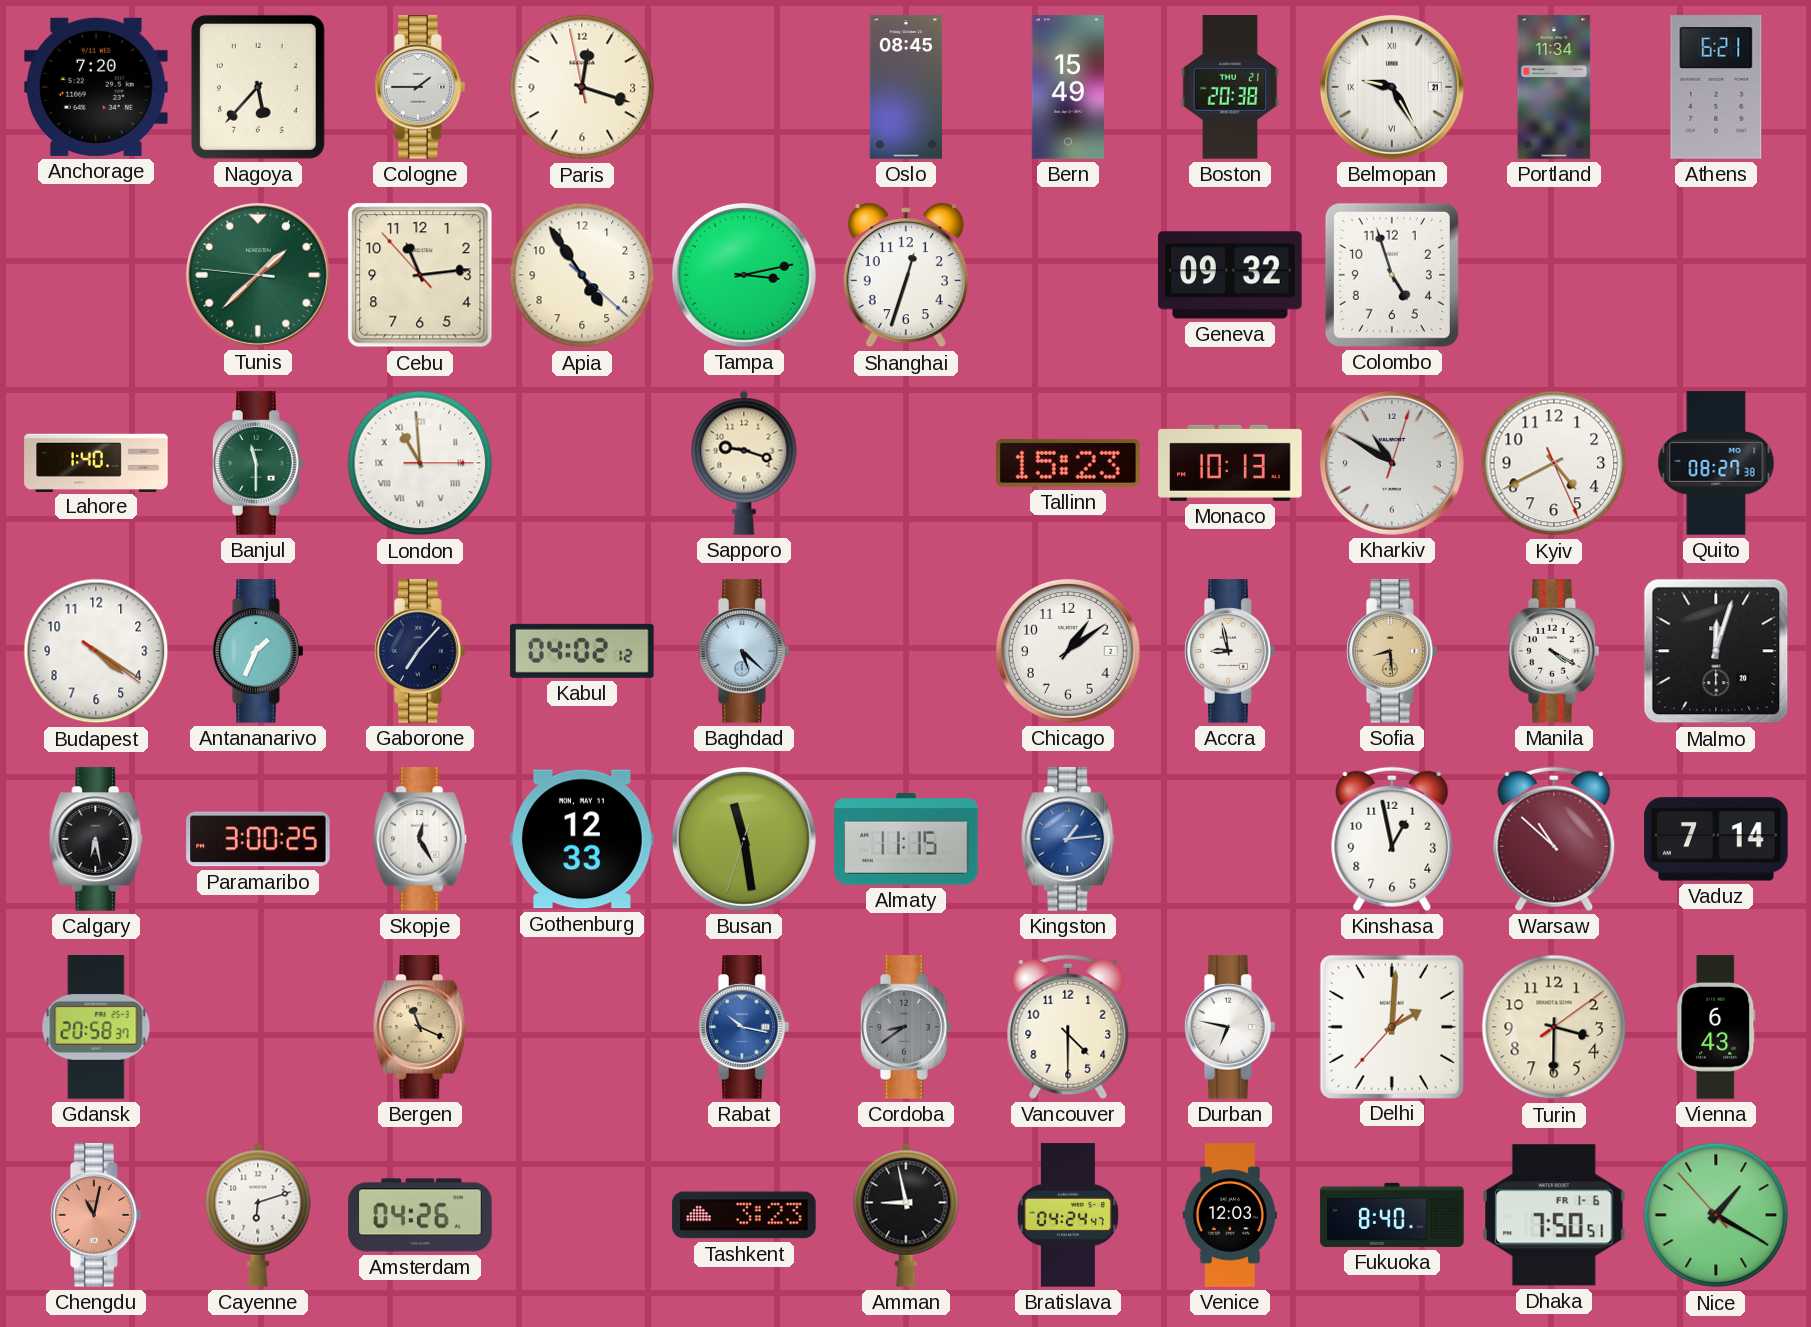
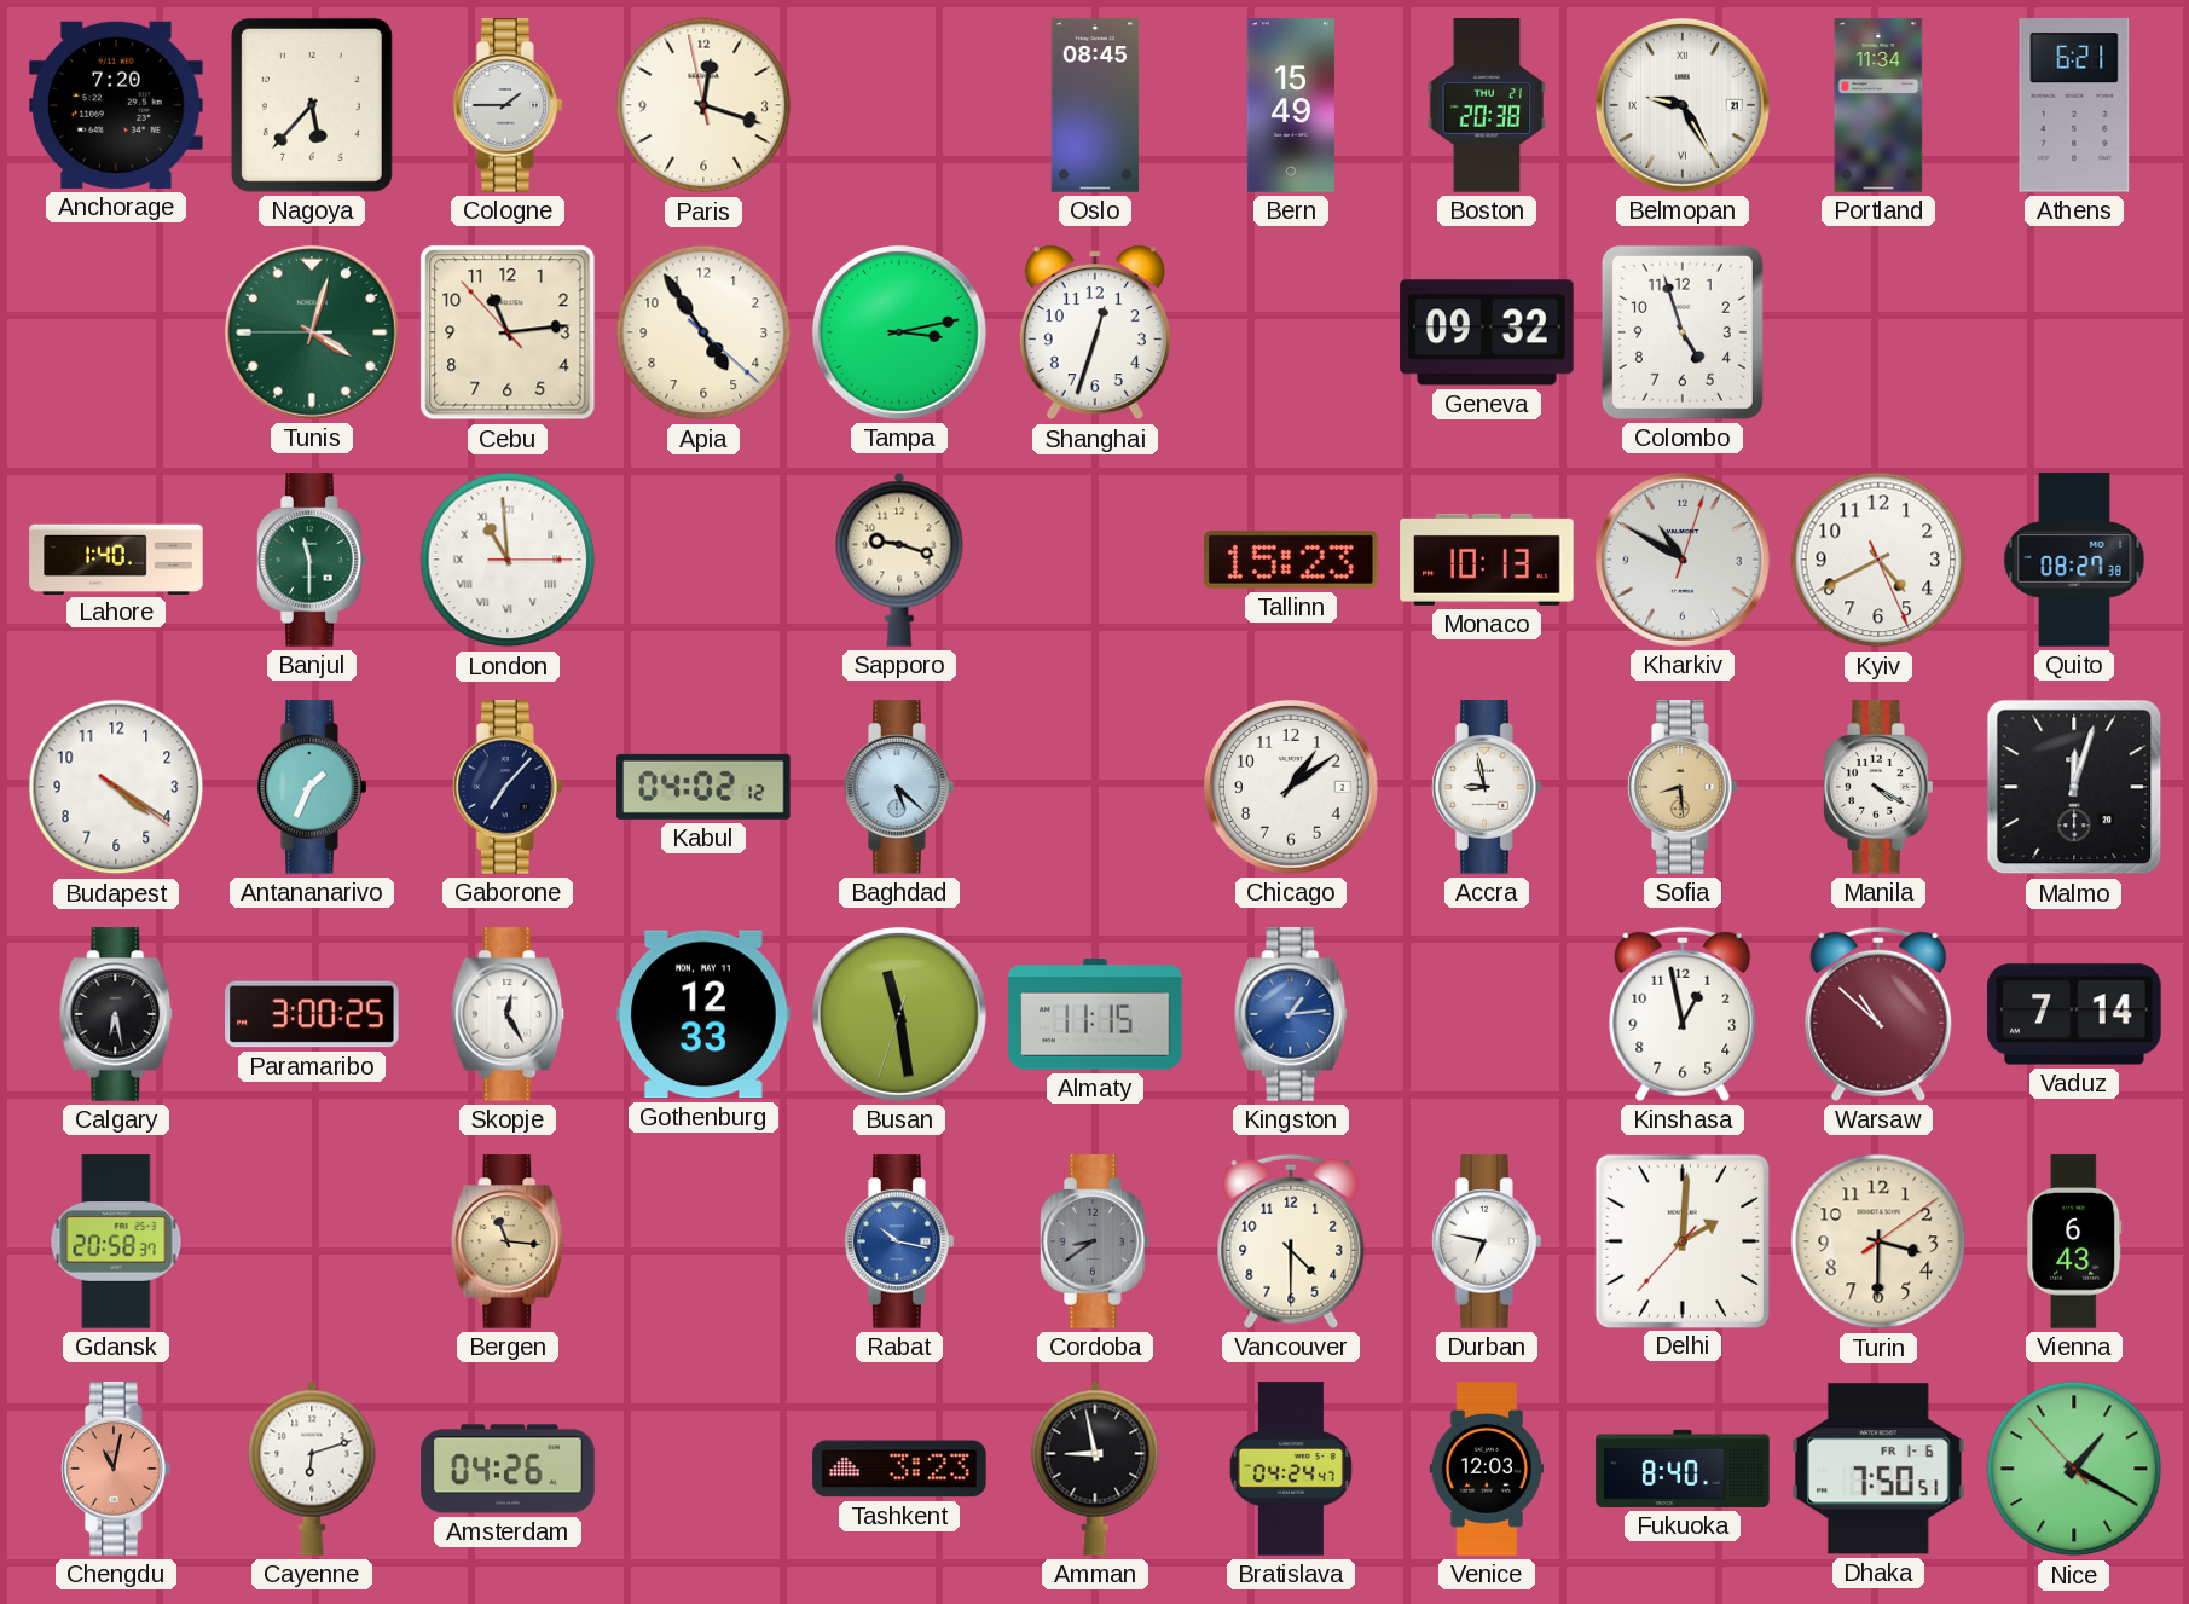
Tunis: 1:37 -> 4:02
Bergen: 11:19 -> 11:16
